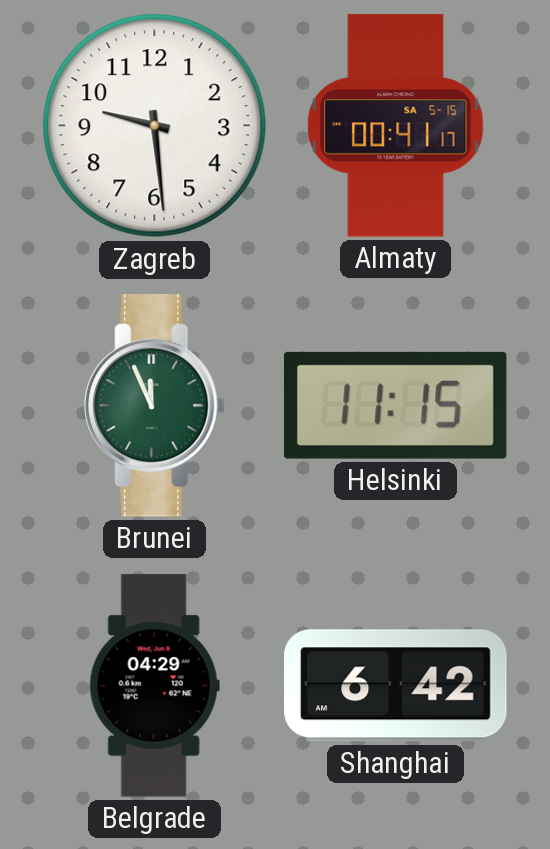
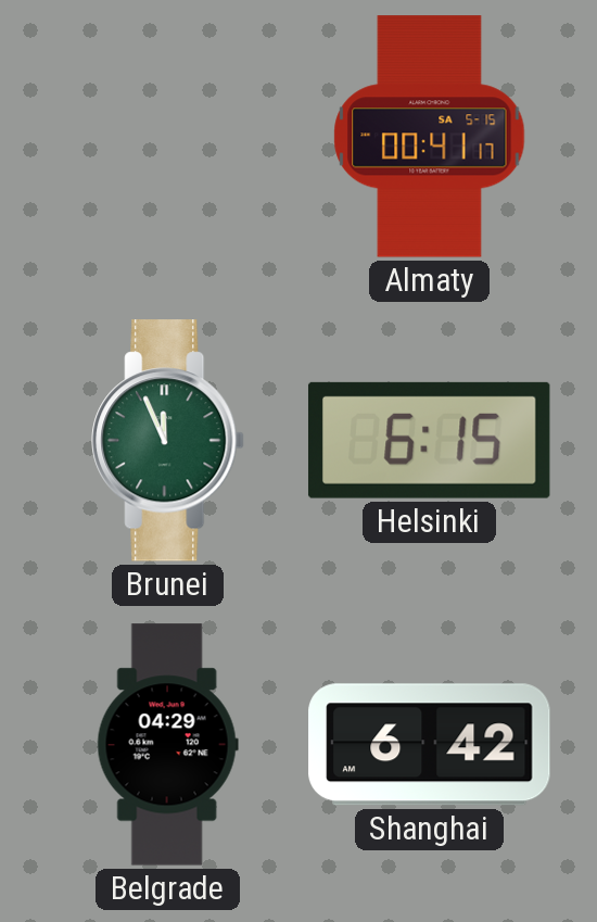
Zagreb: 9:29 -> none
Helsinki: 11:15 -> 6:15
